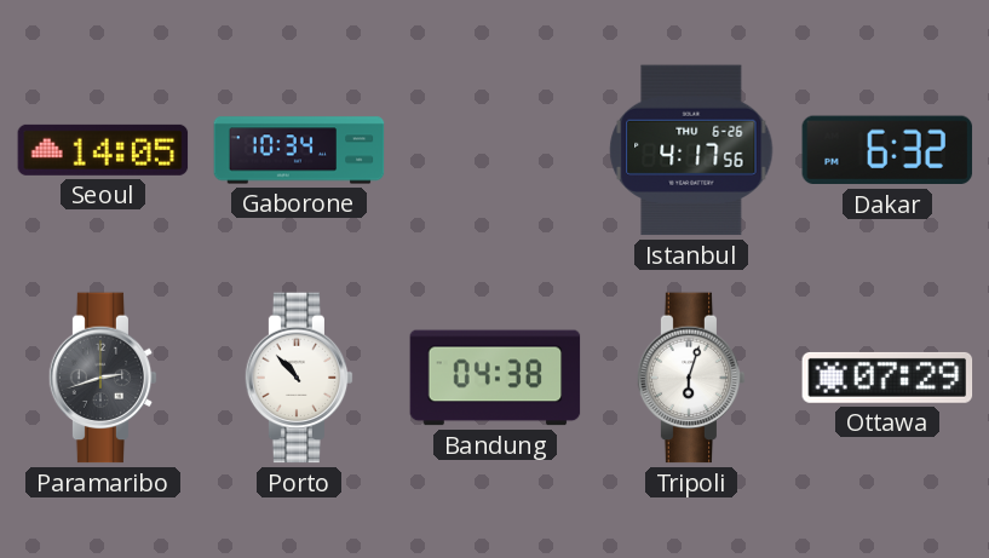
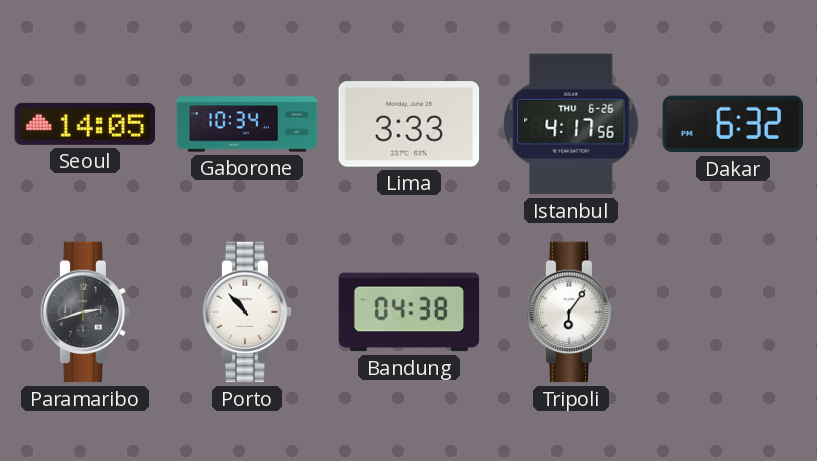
Lima: none -> 3:33
Tripoli: 6:03 -> 6:06
Ottawa: 07:29 -> none
